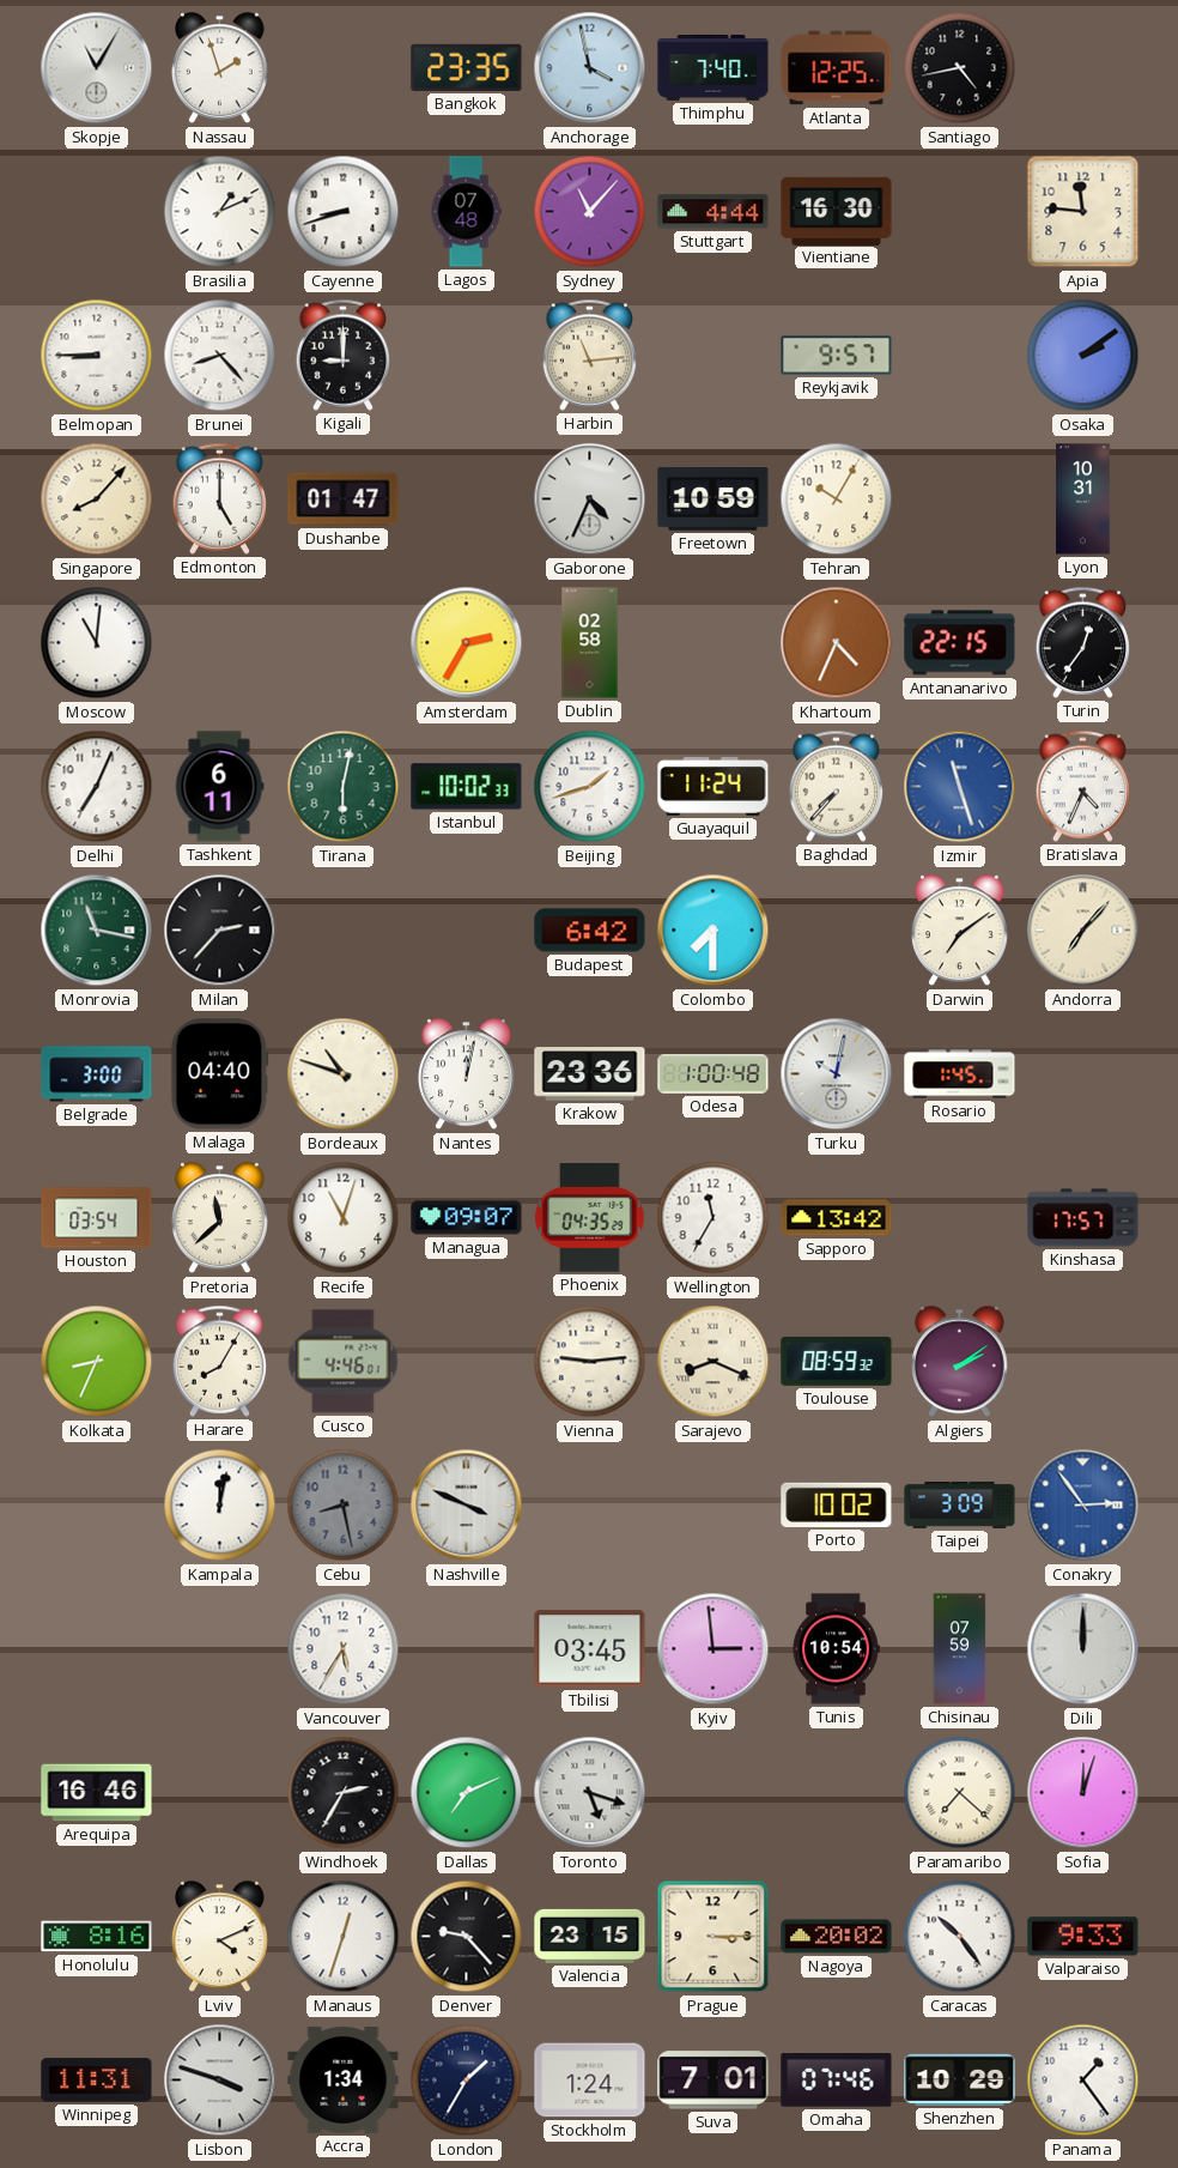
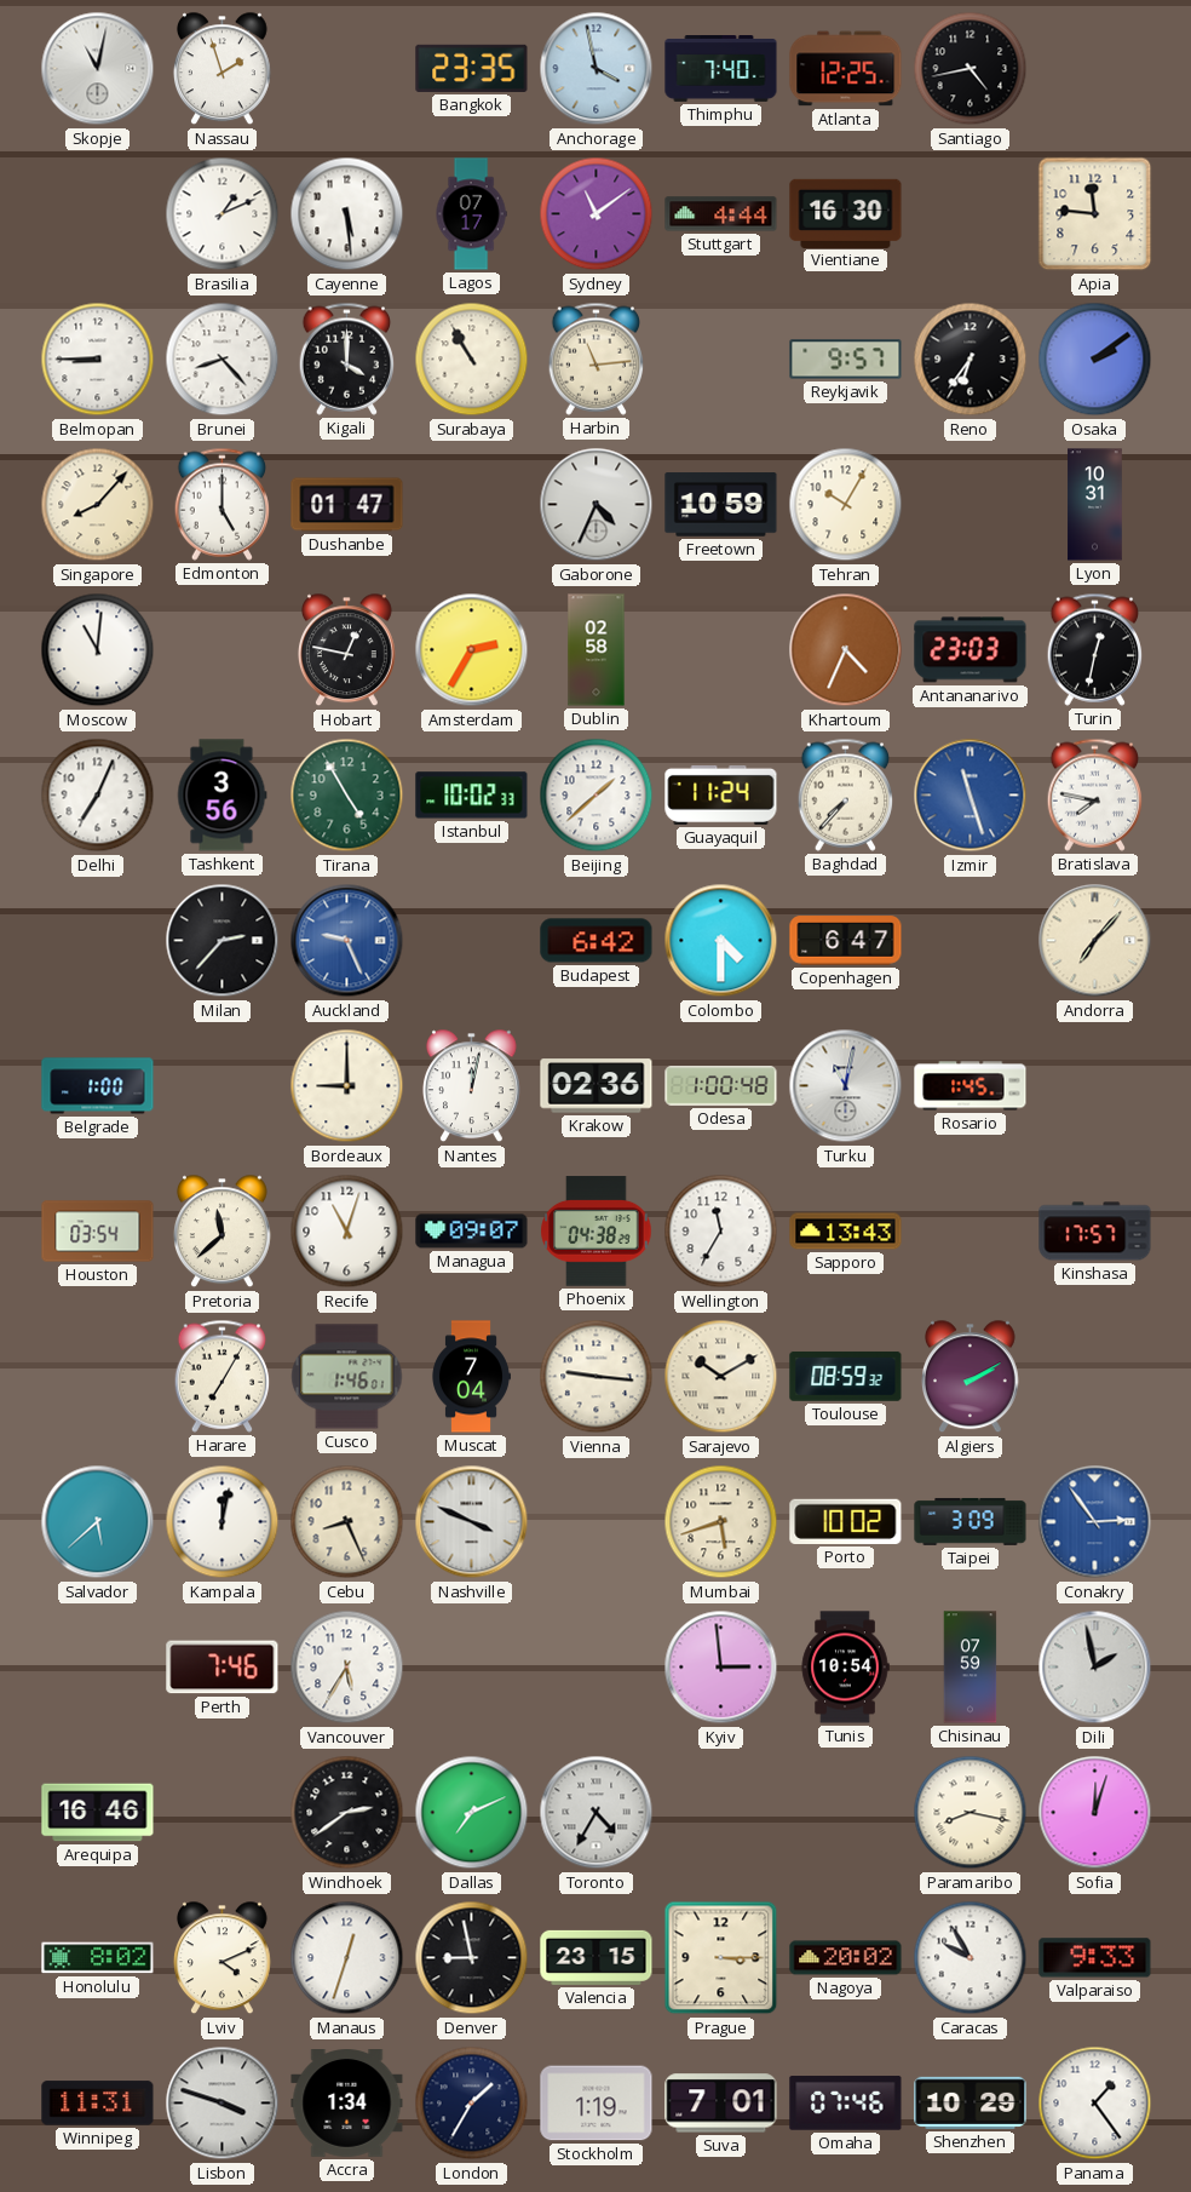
Skopje: 11:05 -> 11:02
Cayenne: 8:42 -> 5:29
Lagos: 07:48 -> 07:17
Sydney: 11:07 -> 11:09
Kigali: 9:00 -> 4:00
Surabaya: none -> 10:55
Reno: none -> 6:36
Hobart: none -> 12:47
Antananarivo: 22:15 -> 23:03
Turin: 12:36 -> 12:32
Tashkent: 6:11 -> 3:56
Tirana: 6:02 -> 4:55
Beijing: 1:42 -> 1:38
Bratislava: 4:34 -> 7:47
Monrovia: 11:17 -> none
Auckland: none -> 9:26
Colombo: 7:30 -> 4:30
Copenhagen: none -> 6:47
Darwin: 7:09 -> none
Belgrade: 3:00 -> 1:00
Malaga: 04:40 -> none
Bordeaux: 10:48 -> 9:00
Krakow: 23:36 -> 02:36
Turku: 10:02 -> 11:02
Phoenix: 04:35 -> 04:38
Sapporo: 13:42 -> 13:43
Kolkata: 8:34 -> none
Harare: 8:05 -> 7:05
Cusco: 4:46 -> 1:46
Muscat: none -> 7:04
Vienna: 9:14 -> 9:16
Sarajevo: 8:19 -> 10:10
Algiers: 2:09 -> 2:10
Salvador: none -> 5:38
Cebu: 8:28 -> 8:26
Cebu dial: grey -> cream
Mumbai: none -> 5:42
Perth: none -> 7:46
Tbilisi: 03:45 -> none
Dili: 12:00 -> 1:58
Windhoek: 2:35 -> 2:39
Toronto: 5:18 -> 4:35
Paramaribo: 7:22 -> 8:17
Honolulu: 8:16 -> 8:02
Denver: 9:23 -> 8:58
Caracas: 10:24 -> 9:55
Stockholm: 1:24 -> 1:19
